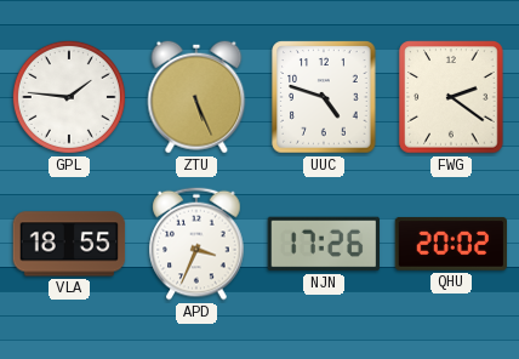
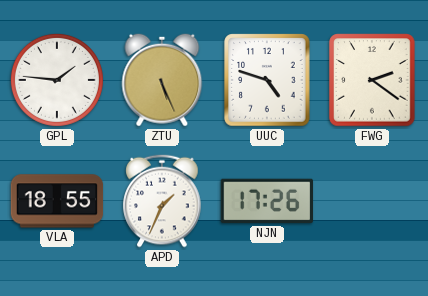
APD: 3:34 -> 1:34
QHU: 20:02 -> none
